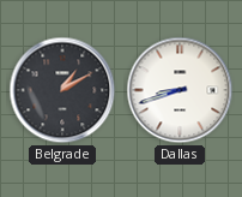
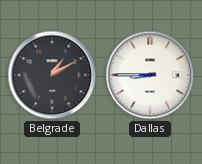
Dallas: 8:42 -> 8:45
